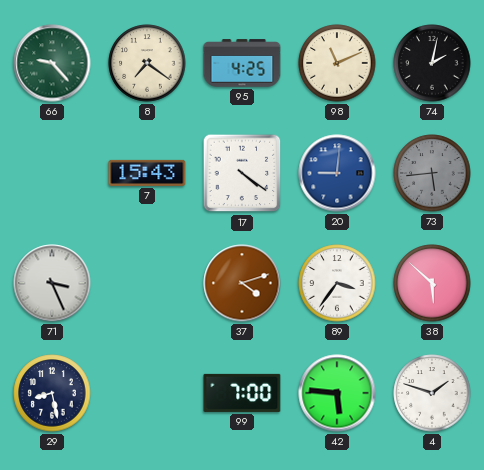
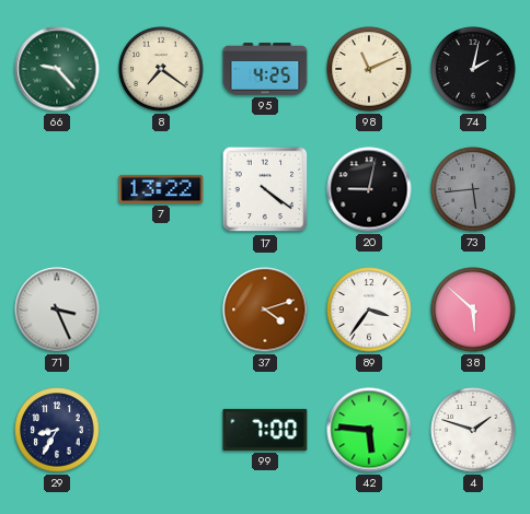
7: 15:43 -> 13:22
20: 9:01 -> 9:02
20 dial: blue -> black
29: 8:28 -> 8:35
